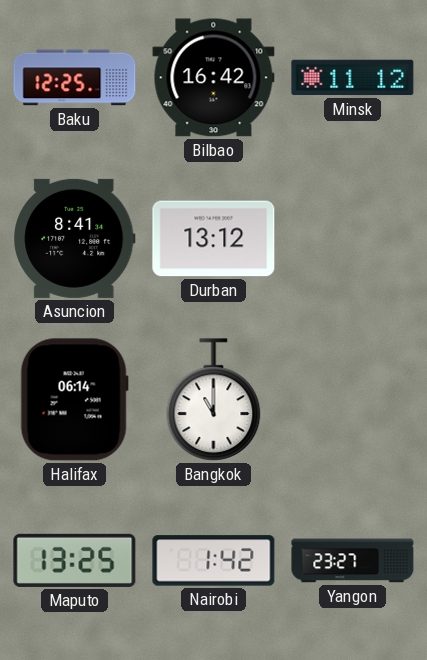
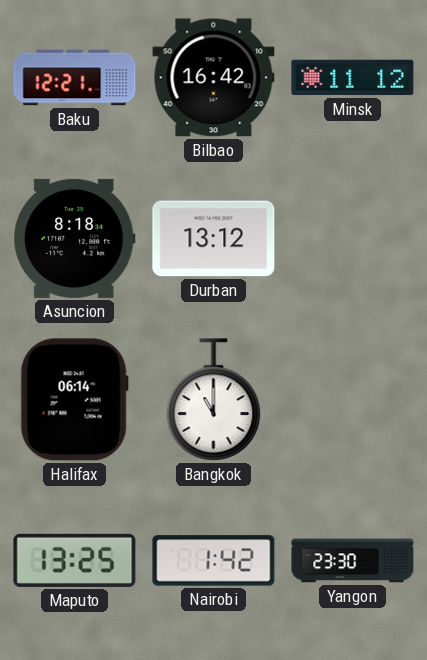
Baku: 12:25 -> 12:21
Asuncion: 8:41 -> 8:18
Yangon: 23:27 -> 23:30
